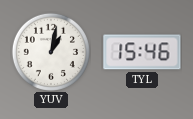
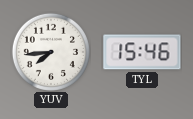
YUV: 1:02 -> 7:44
